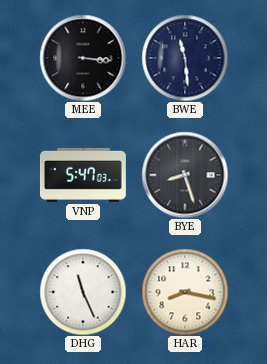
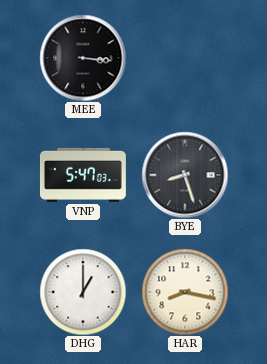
BWE: 11:29 -> none
DHG: 11:26 -> 1:00
